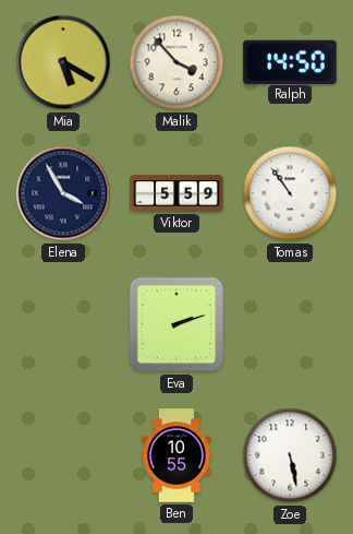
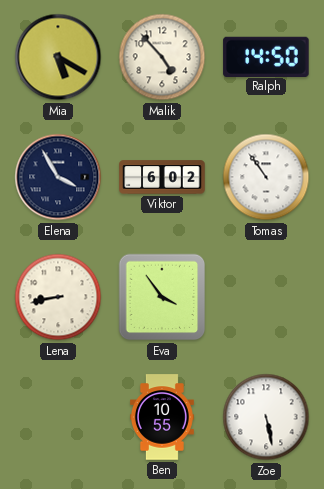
Malik: 3:53 -> 4:53
Viktor: 5:59 -> 6:02
Lena: none -> 8:43
Eva: 2:12 -> 3:54
